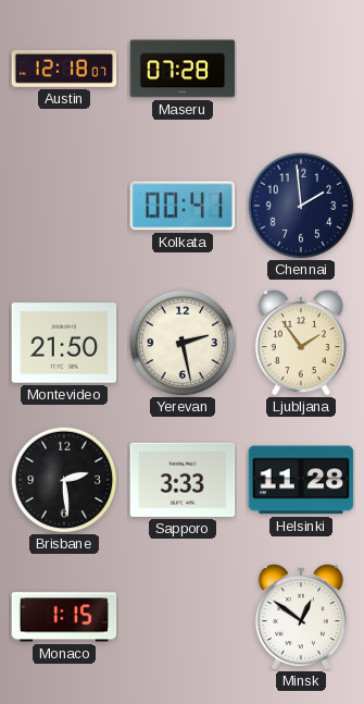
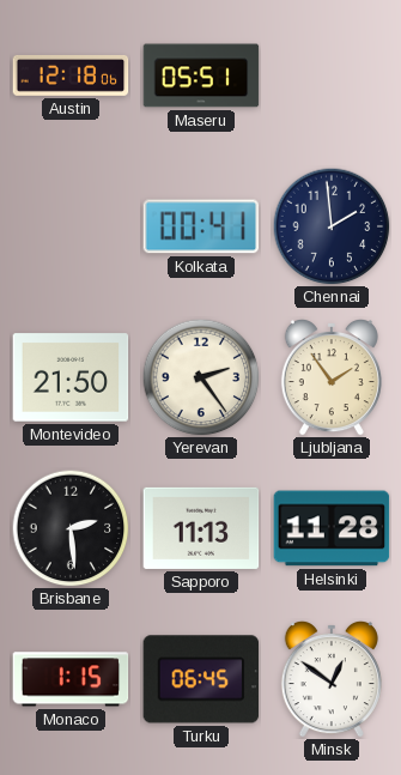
Austin: 12:18:07 -> 12:18:06
Maseru: 07:28 -> 05:51
Yerevan: 2:28 -> 2:24
Sapporo: 3:33 -> 11:13
Turku: none -> 06:45
